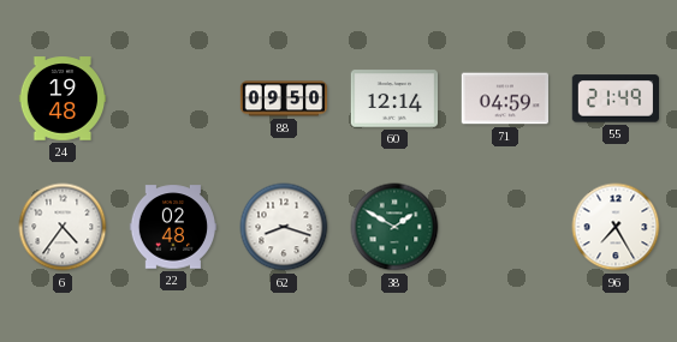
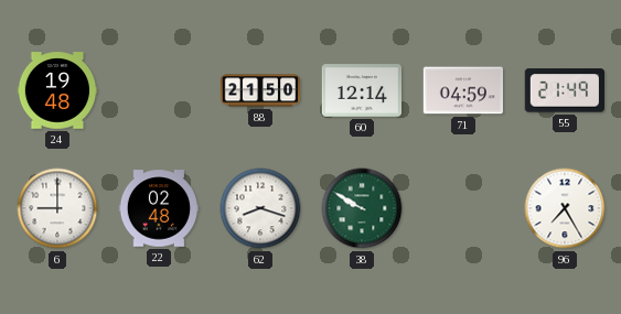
88: 09:50 -> 21:50
6: 4:36 -> 9:00
38: 1:50 -> 9:50
